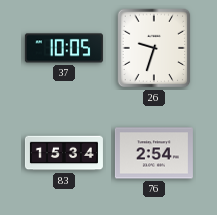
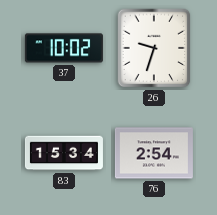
37: 10:05 -> 10:02
